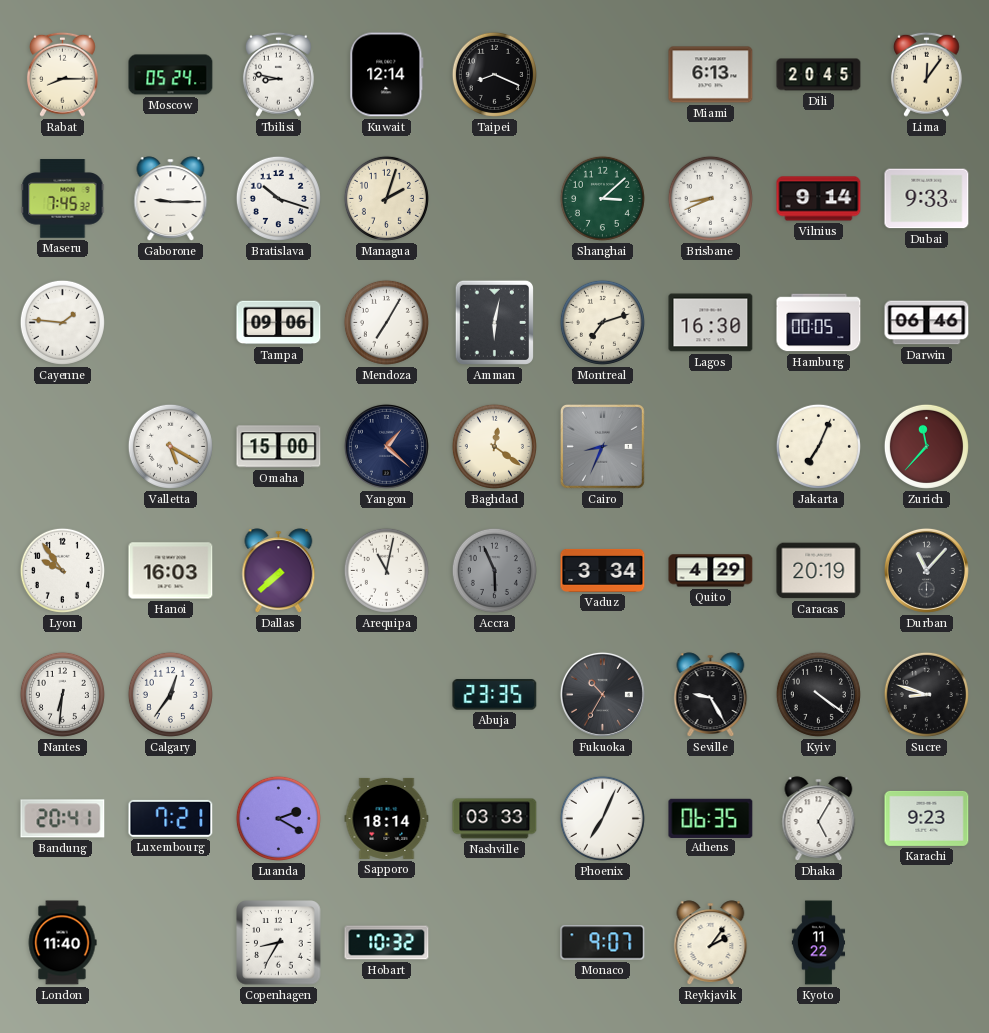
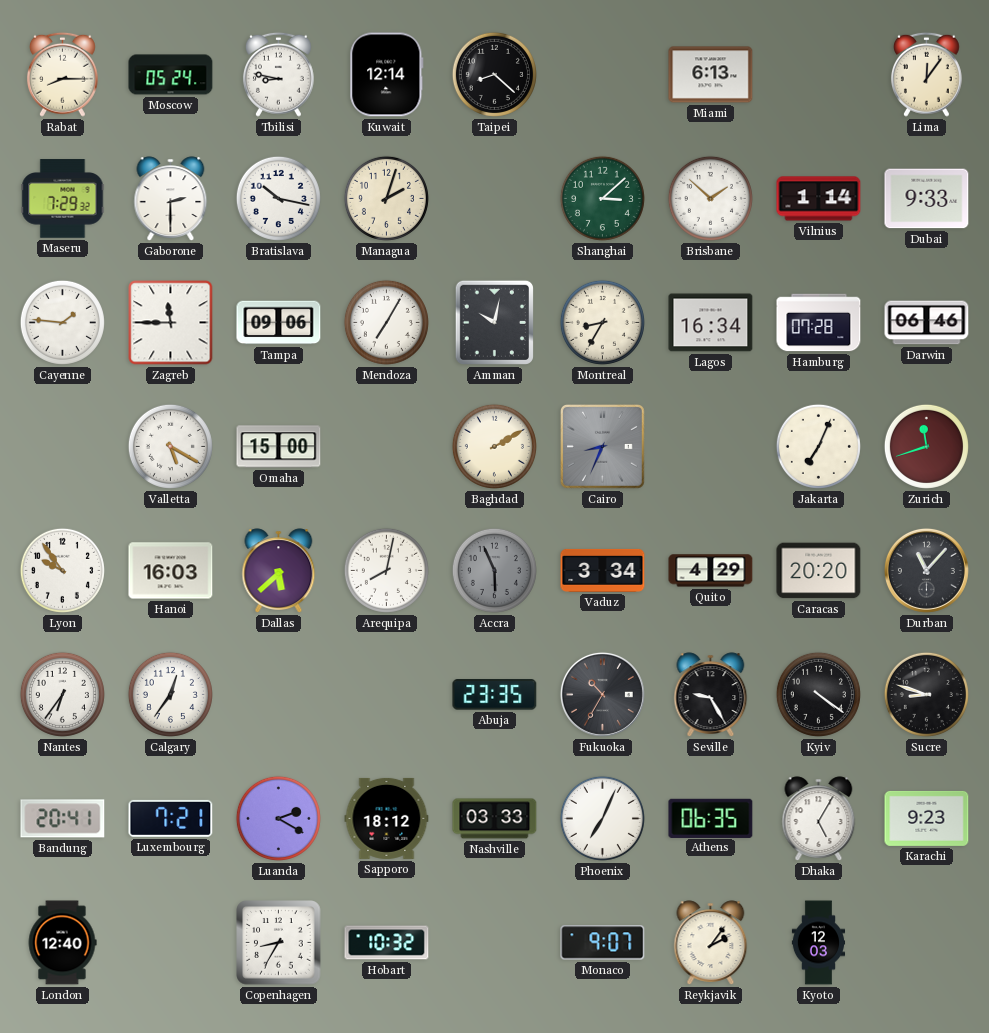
Taipei: 8:19 -> 8:22
Dili: 20:45 -> none
Maseru: 7:45 -> 7:29
Gaborone: 9:15 -> 2:30
Bratislava: 10:18 -> 10:17
Brisbane: 8:41 -> 1:52
Vilnius: 9:14 -> 1:14
Zagreb: none -> 11:45
Amman: 6:02 -> 10:02
Montreal: 7:12 -> 8:35
Lagos: 16:30 -> 16:34
Hamburg: 00:05 -> 07:28
Yangon: 1:22 -> none
Baghdad: 12:21 -> 2:10
Zurich: 11:37 -> 11:42
Dallas: 7:38 -> 5:38
Arequipa: 11:02 -> 8:02
Caracas: 20:19 -> 20:20
Nantes: 6:31 -> 6:36
Sapporo: 18:14 -> 18:12
London: 11:40 -> 12:40
Kyoto: 11:22 -> 12:03
